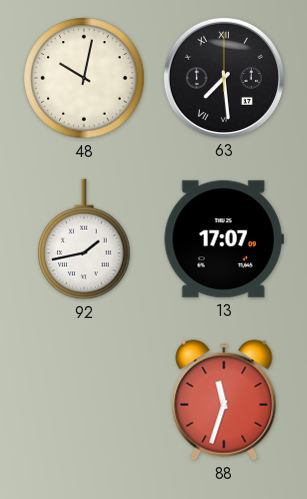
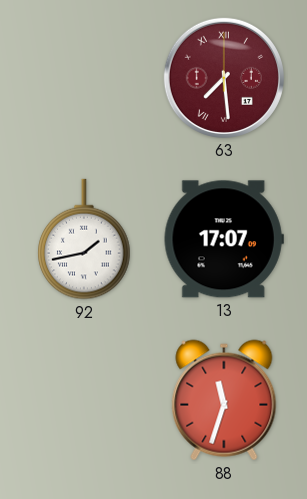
48: 10:02 -> none
63 dial: black -> burgundy
